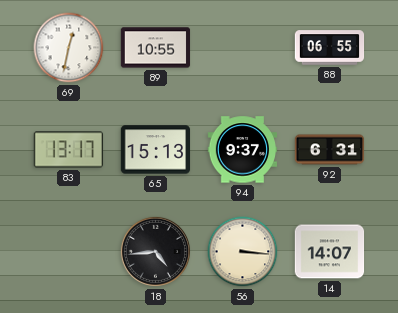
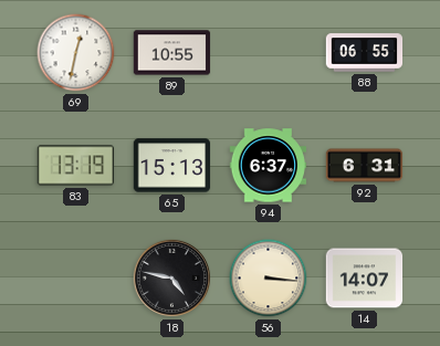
83: 13:17 -> 13:19
94: 9:37 -> 6:37
18: 4:44 -> 4:47
